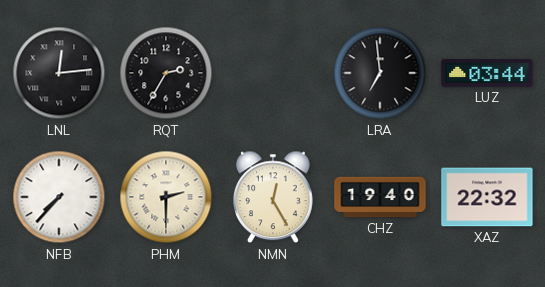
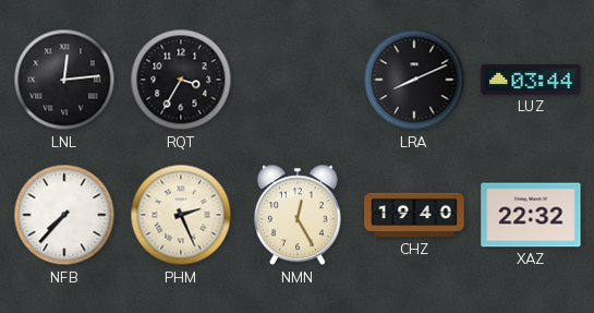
RQT: 2:35 -> 3:35
LRA: 6:59 -> 8:11
PHM: 2:30 -> 2:26
